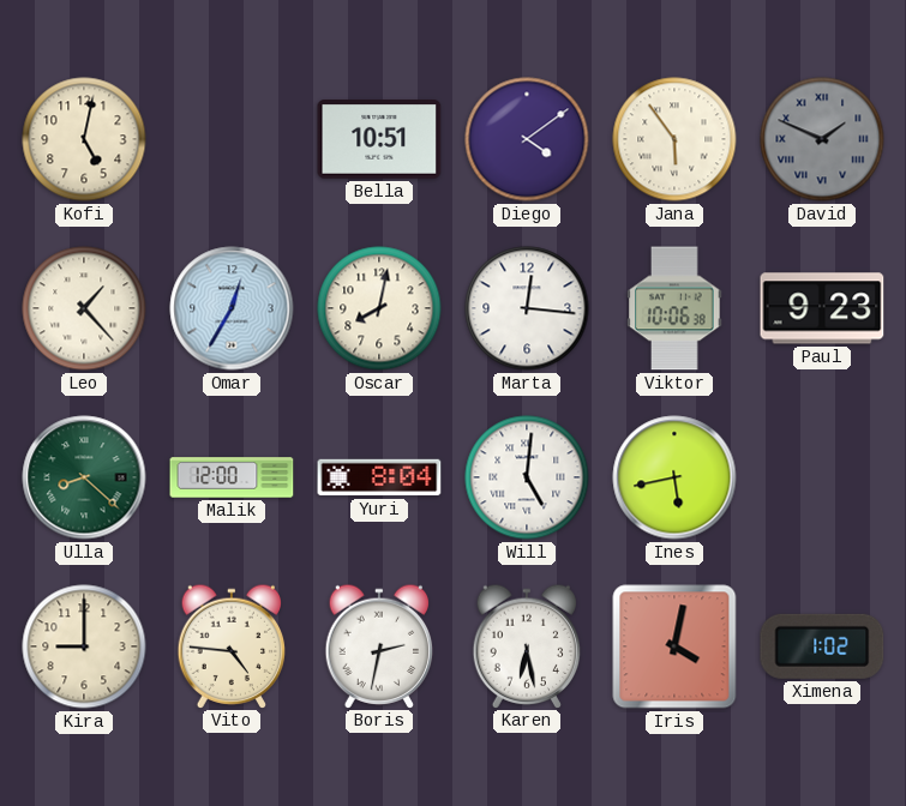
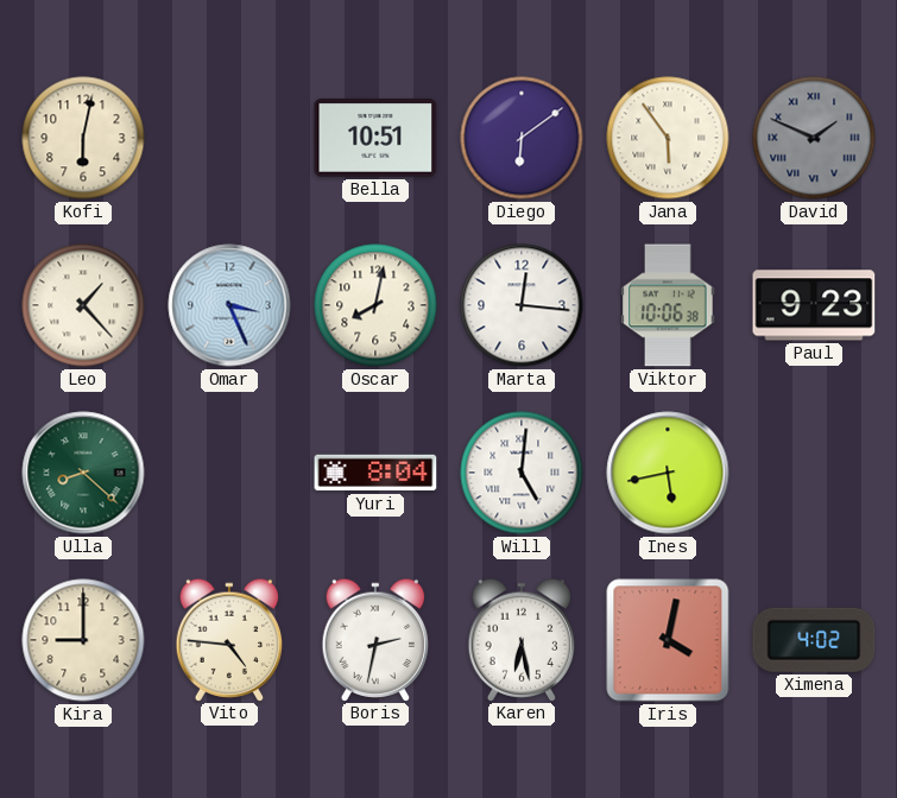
Kofi: 5:02 -> 6:02
Diego: 4:09 -> 6:09
Omar: 12:35 -> 3:26
Malik: 12:00 -> none
Ximena: 1:02 -> 4:02
